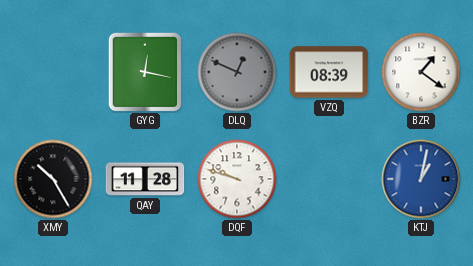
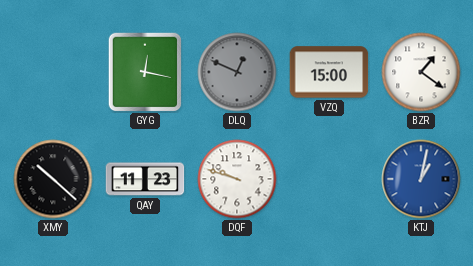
VZQ: 08:39 -> 15:00
XMY: 10:25 -> 10:22
QAY: 11:28 -> 11:23
